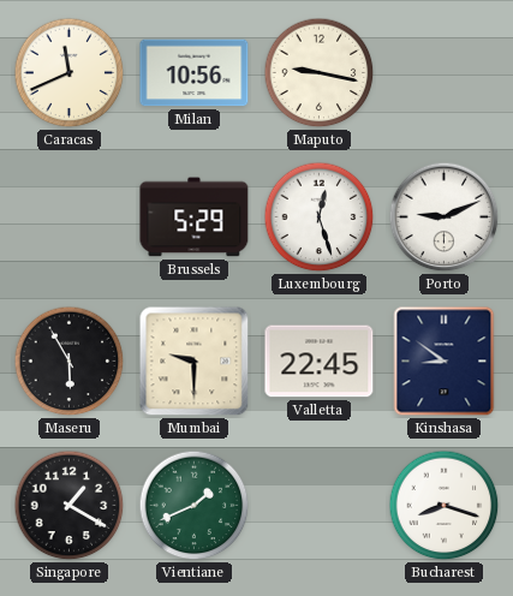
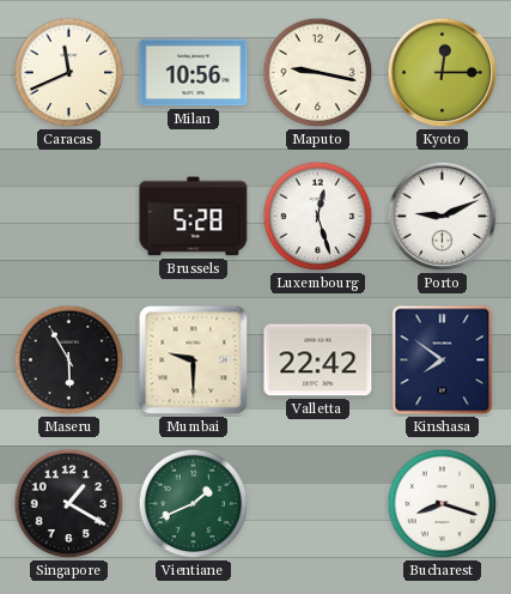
Kyoto: none -> 12:15
Brussels: 5:29 -> 5:28
Valletta: 22:45 -> 22:42
Kinshasa: 8:51 -> 7:51
